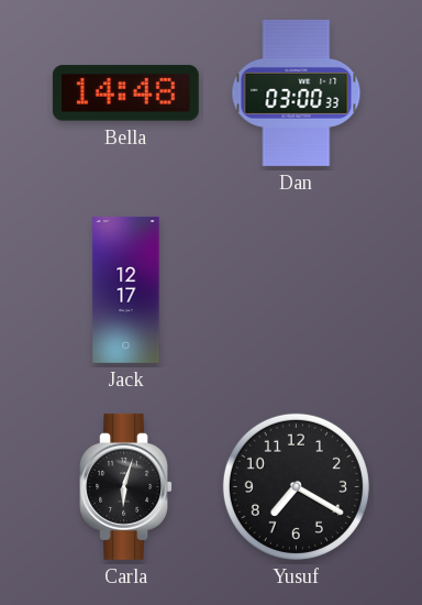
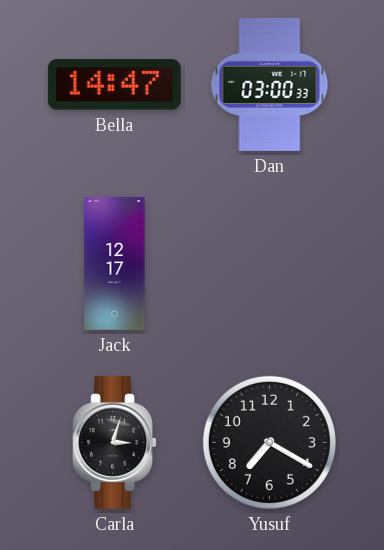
Bella: 14:48 -> 14:47
Carla: 6:03 -> 3:03
